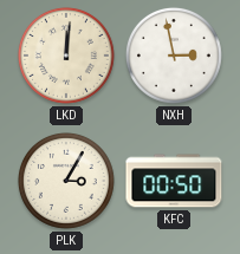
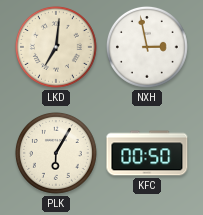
LKD: 12:01 -> 7:01
PLK: 3:05 -> 6:05
